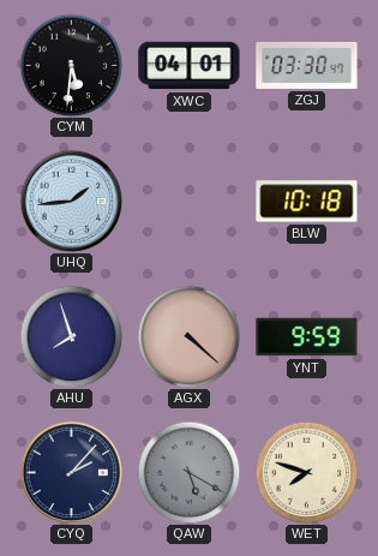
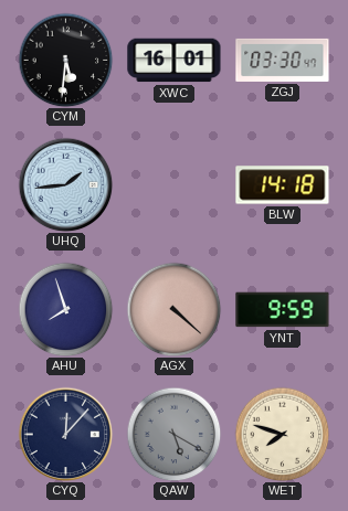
XWC: 04:01 -> 16:01
BLW: 10:18 -> 14:18
CYQ: 2:07 -> 12:07
